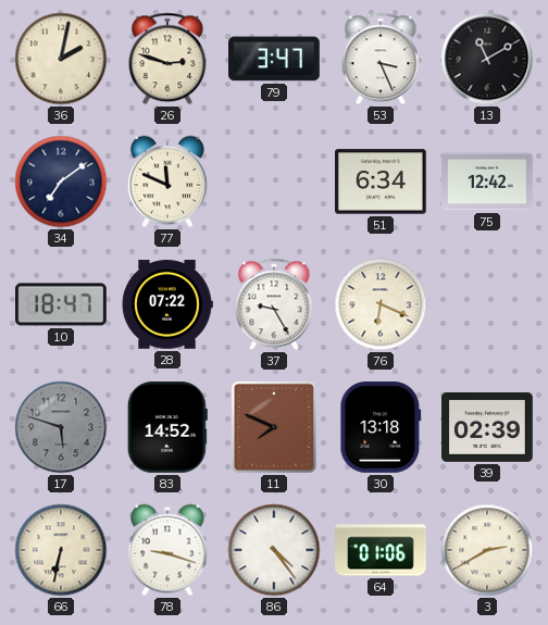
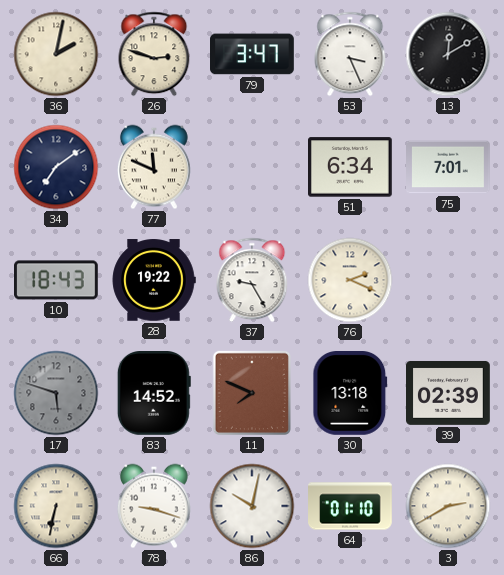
13: 11:10 -> 12:10
75: 12:42 -> 7:01
10: 18:47 -> 18:43
28: 07:22 -> 19:22
76: 6:19 -> 2:19
86: 4:24 -> 10:02
64: 01:06 -> 01:10
